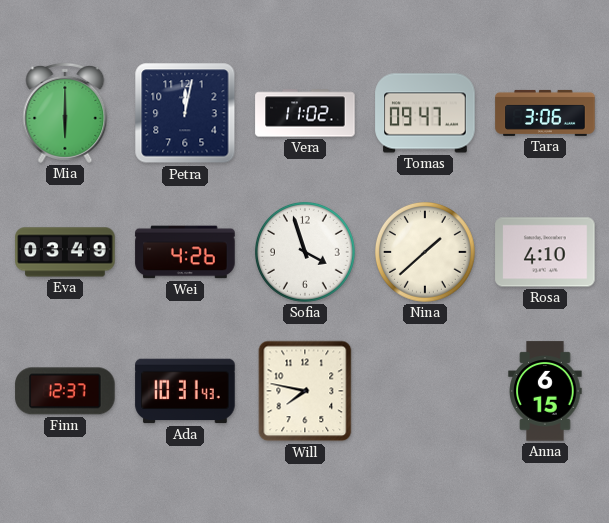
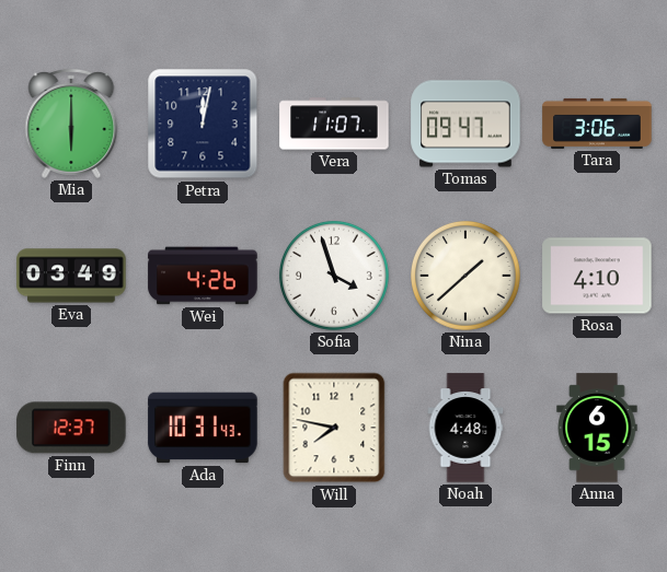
Vera: 11:02 -> 11:07
Noah: none -> 4:48
